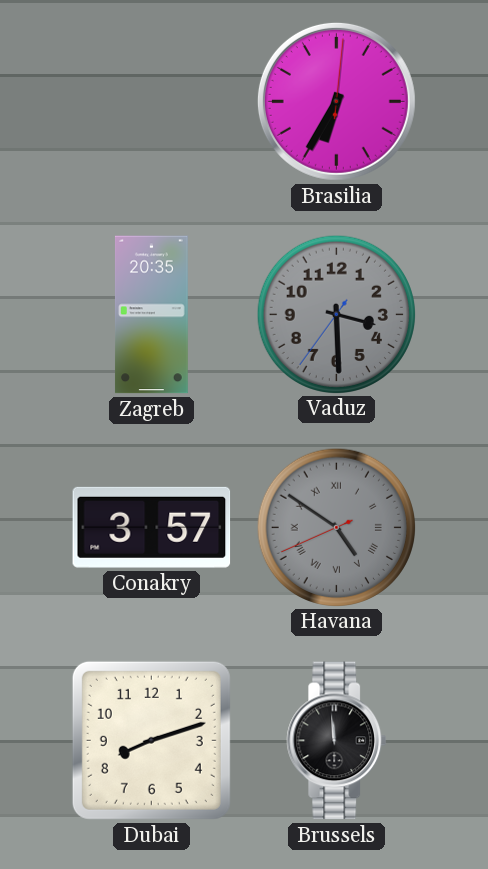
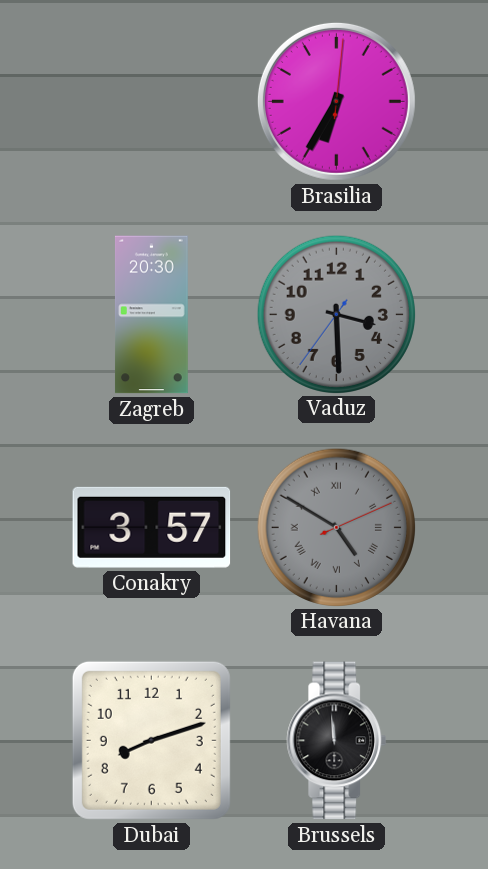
Zagreb: 20:35 -> 20:30
Havana: 4:50:41 -> 4:50:11
